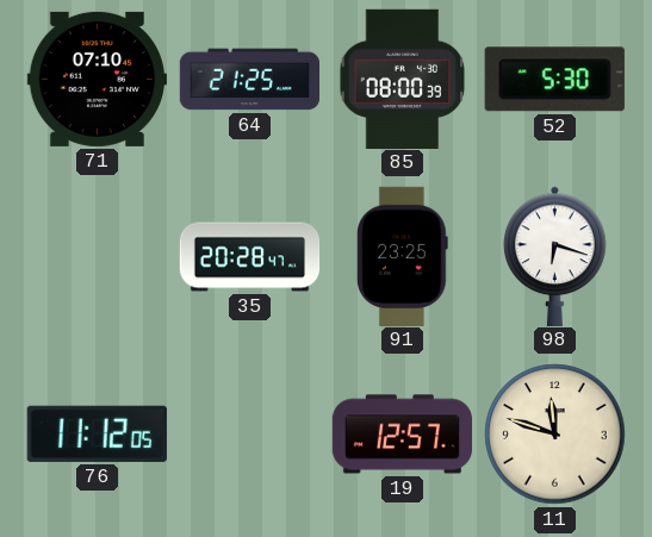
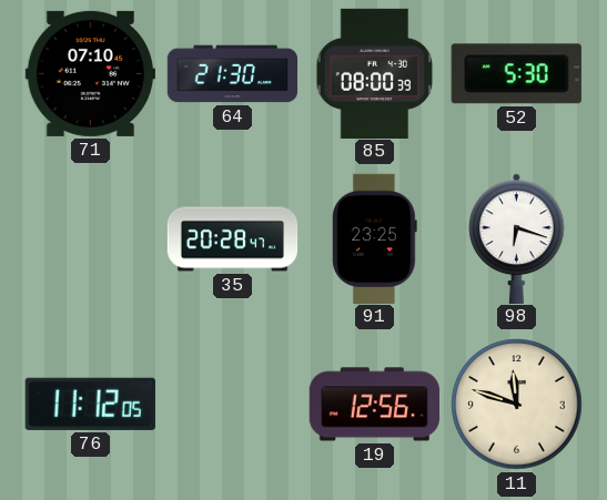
64: 21:25 -> 21:30
19: 12:57 -> 12:56
